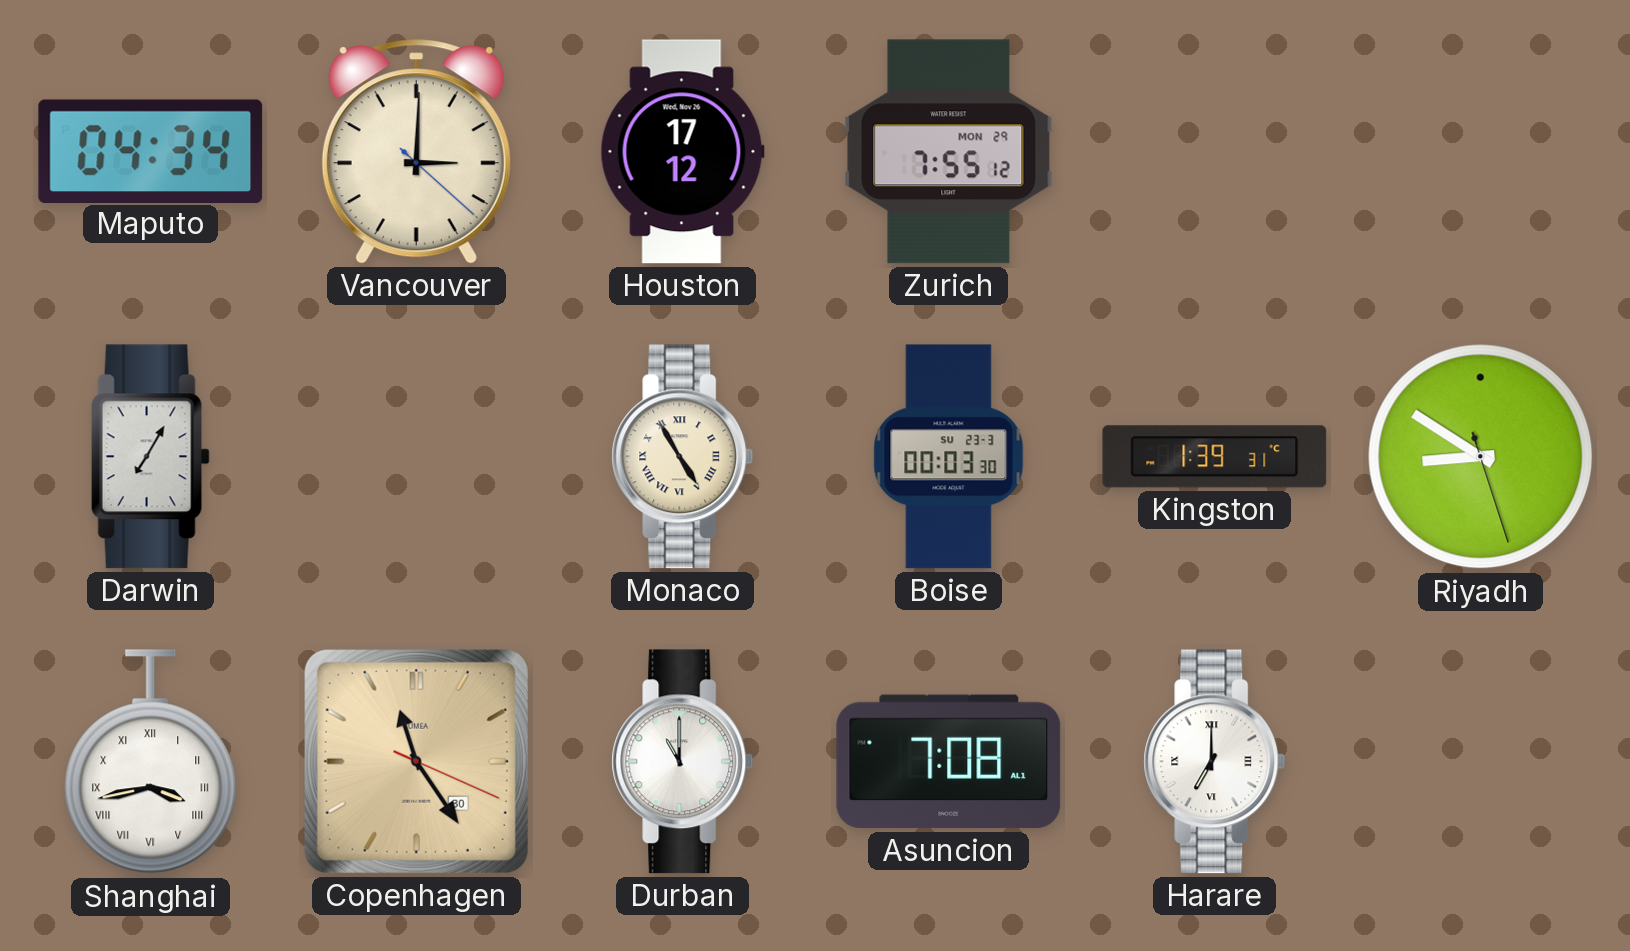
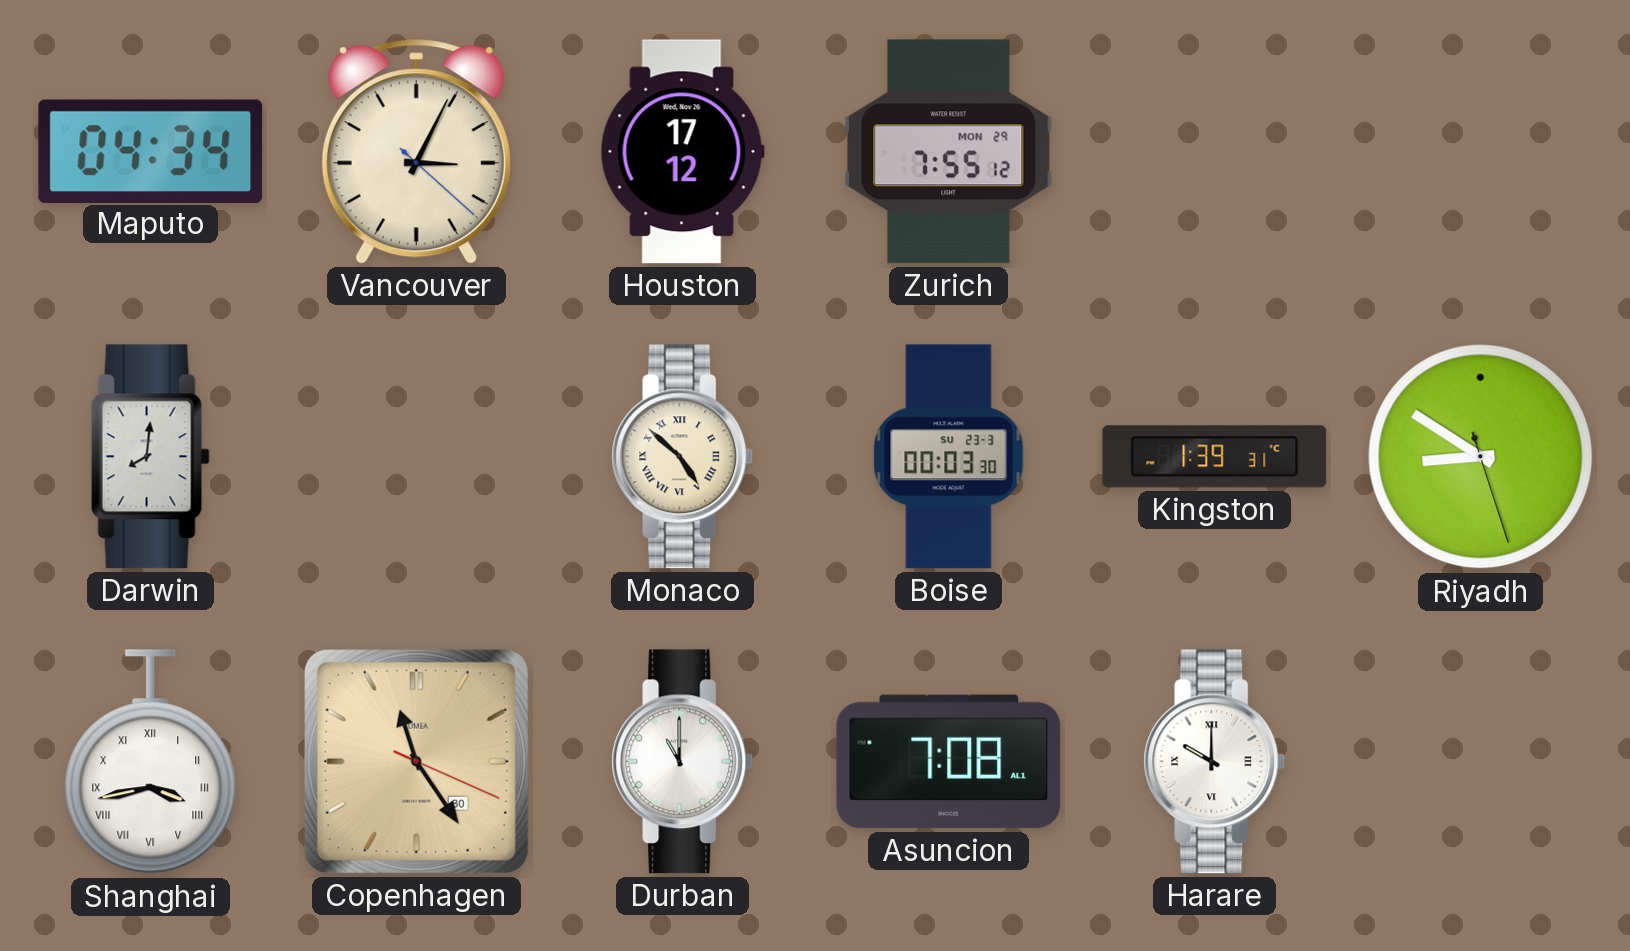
Vancouver: 3:00 -> 3:04
Darwin: 7:05 -> 8:01
Monaco: 4:55 -> 4:52
Harare: 7:00 -> 10:00
